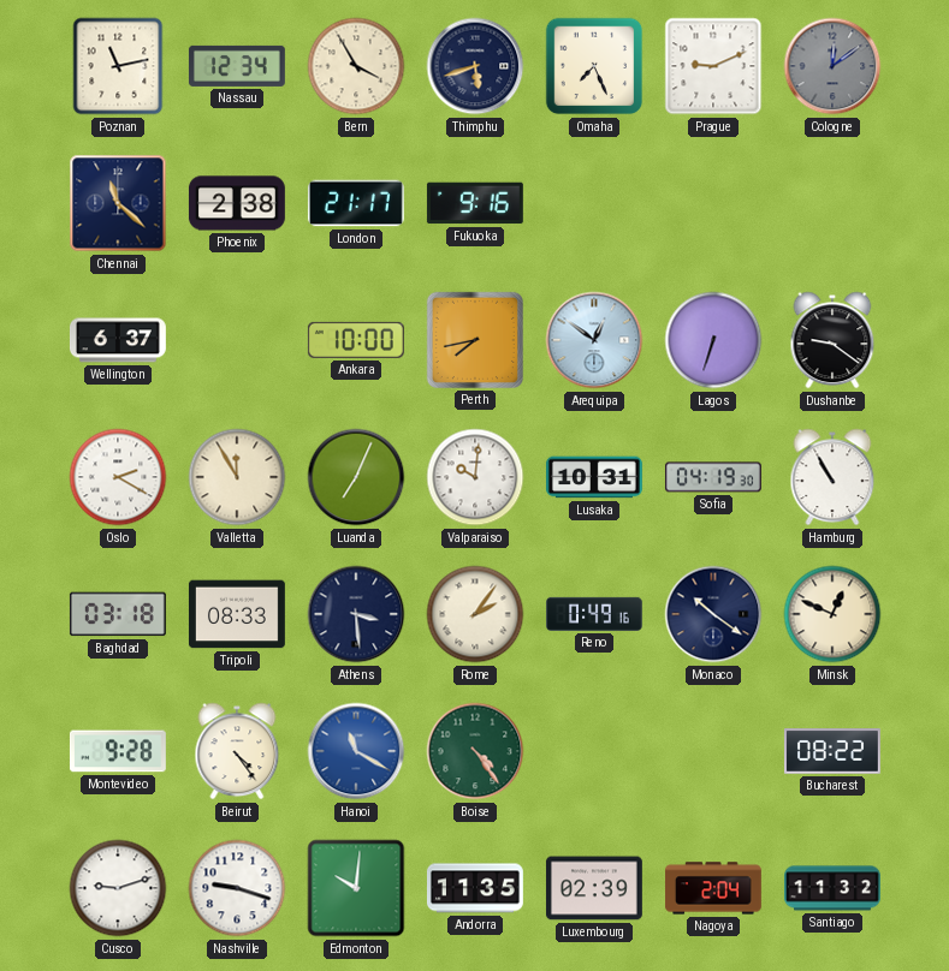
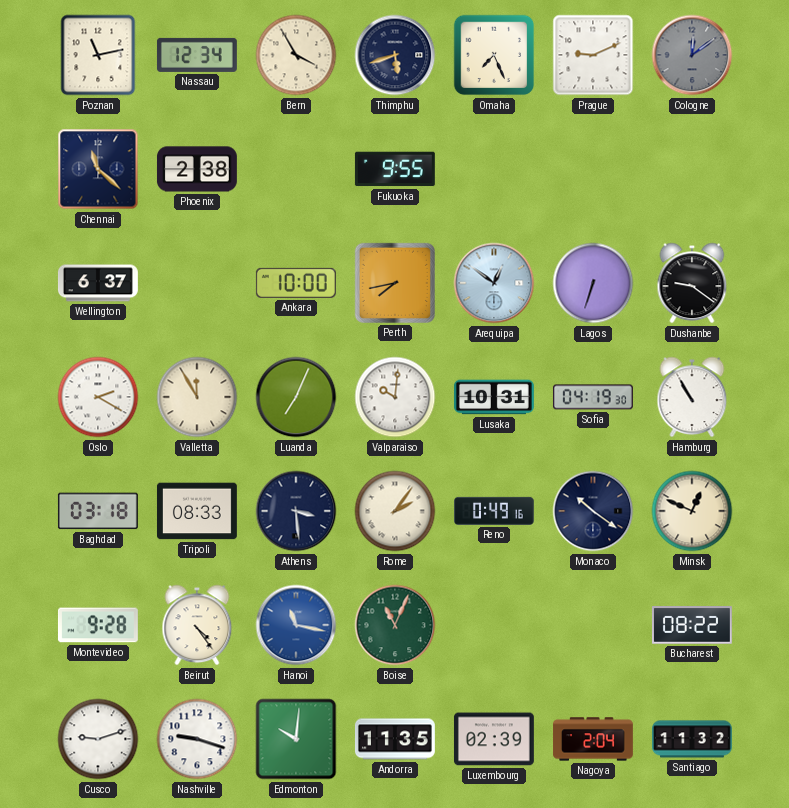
London: 21:17 -> none
Fukuoka: 9:16 -> 9:55
Hanoi: 11:20 -> 11:17
Boise: 4:24 -> 11:04
